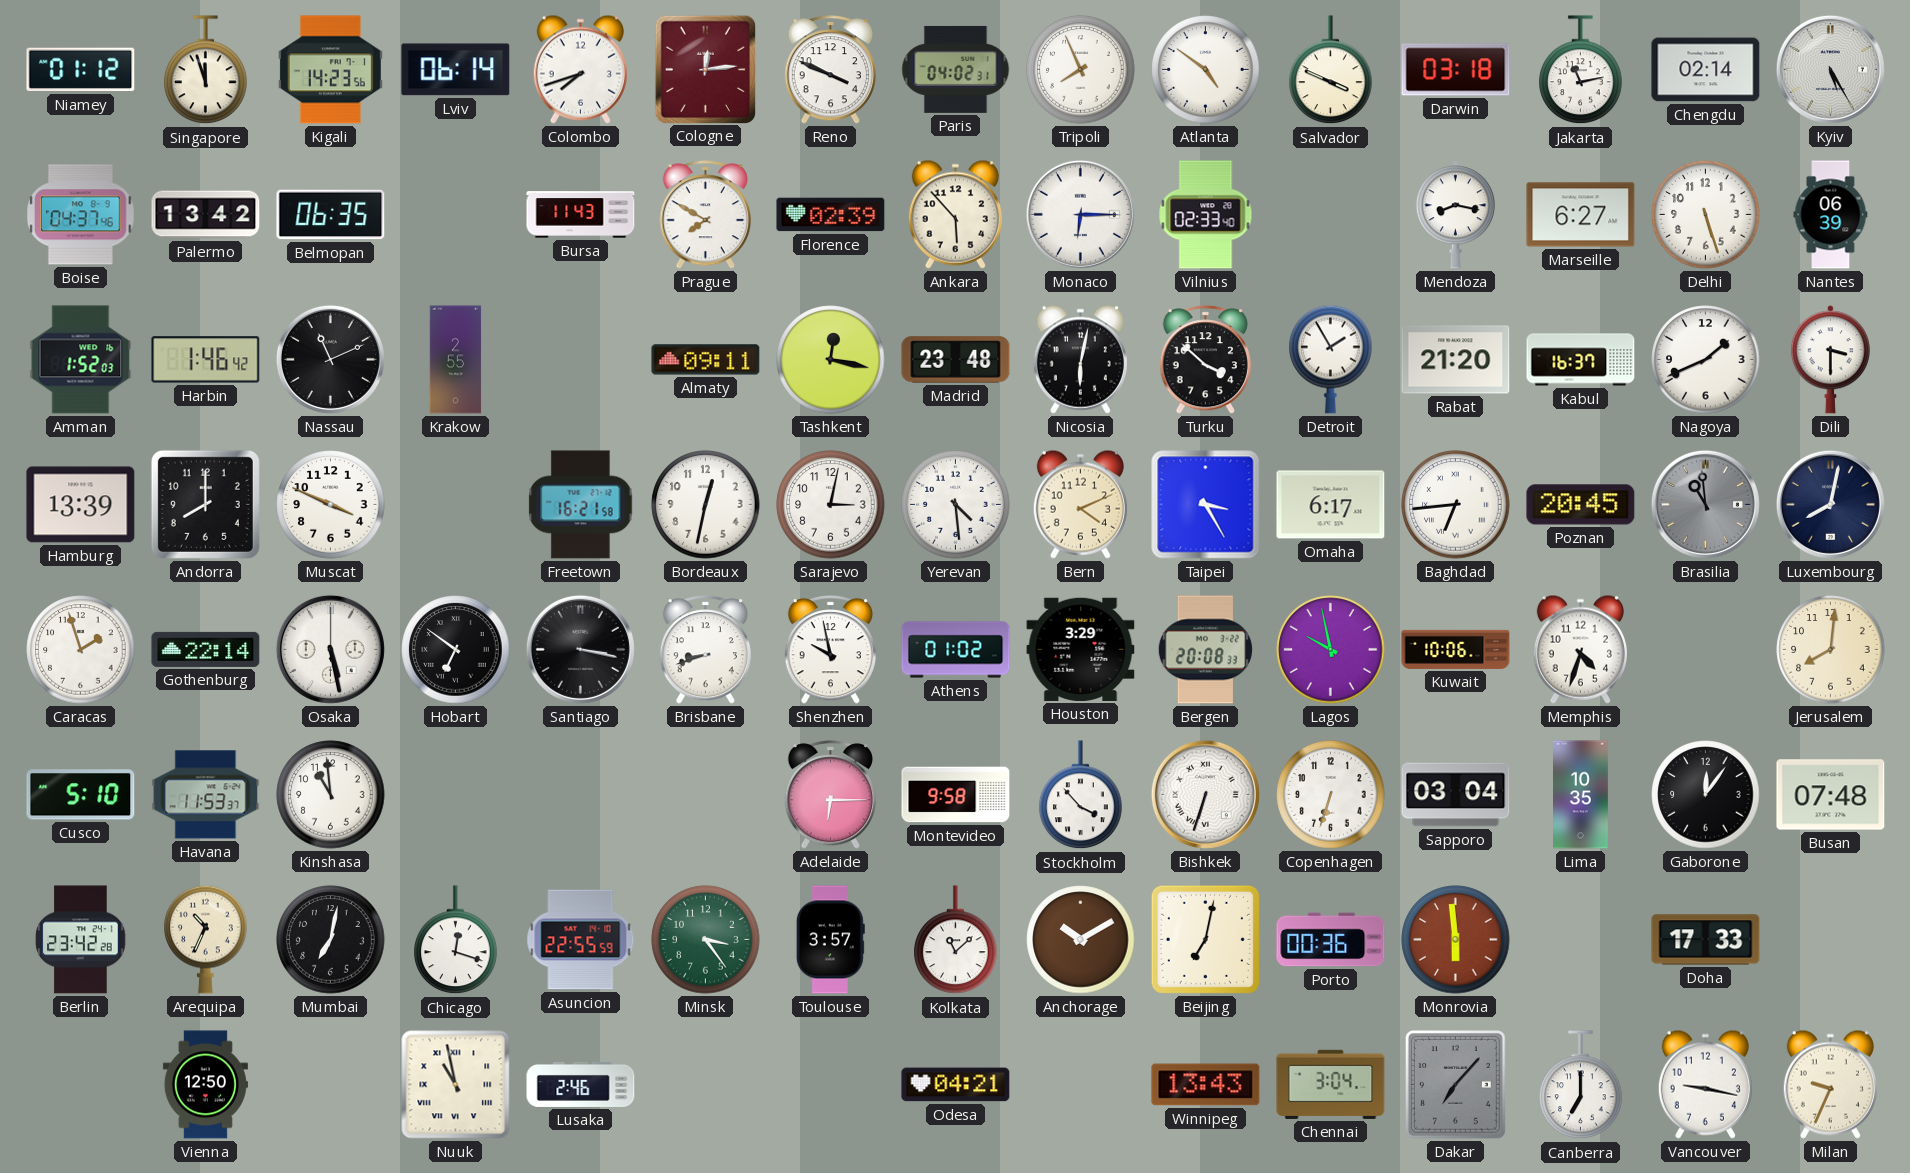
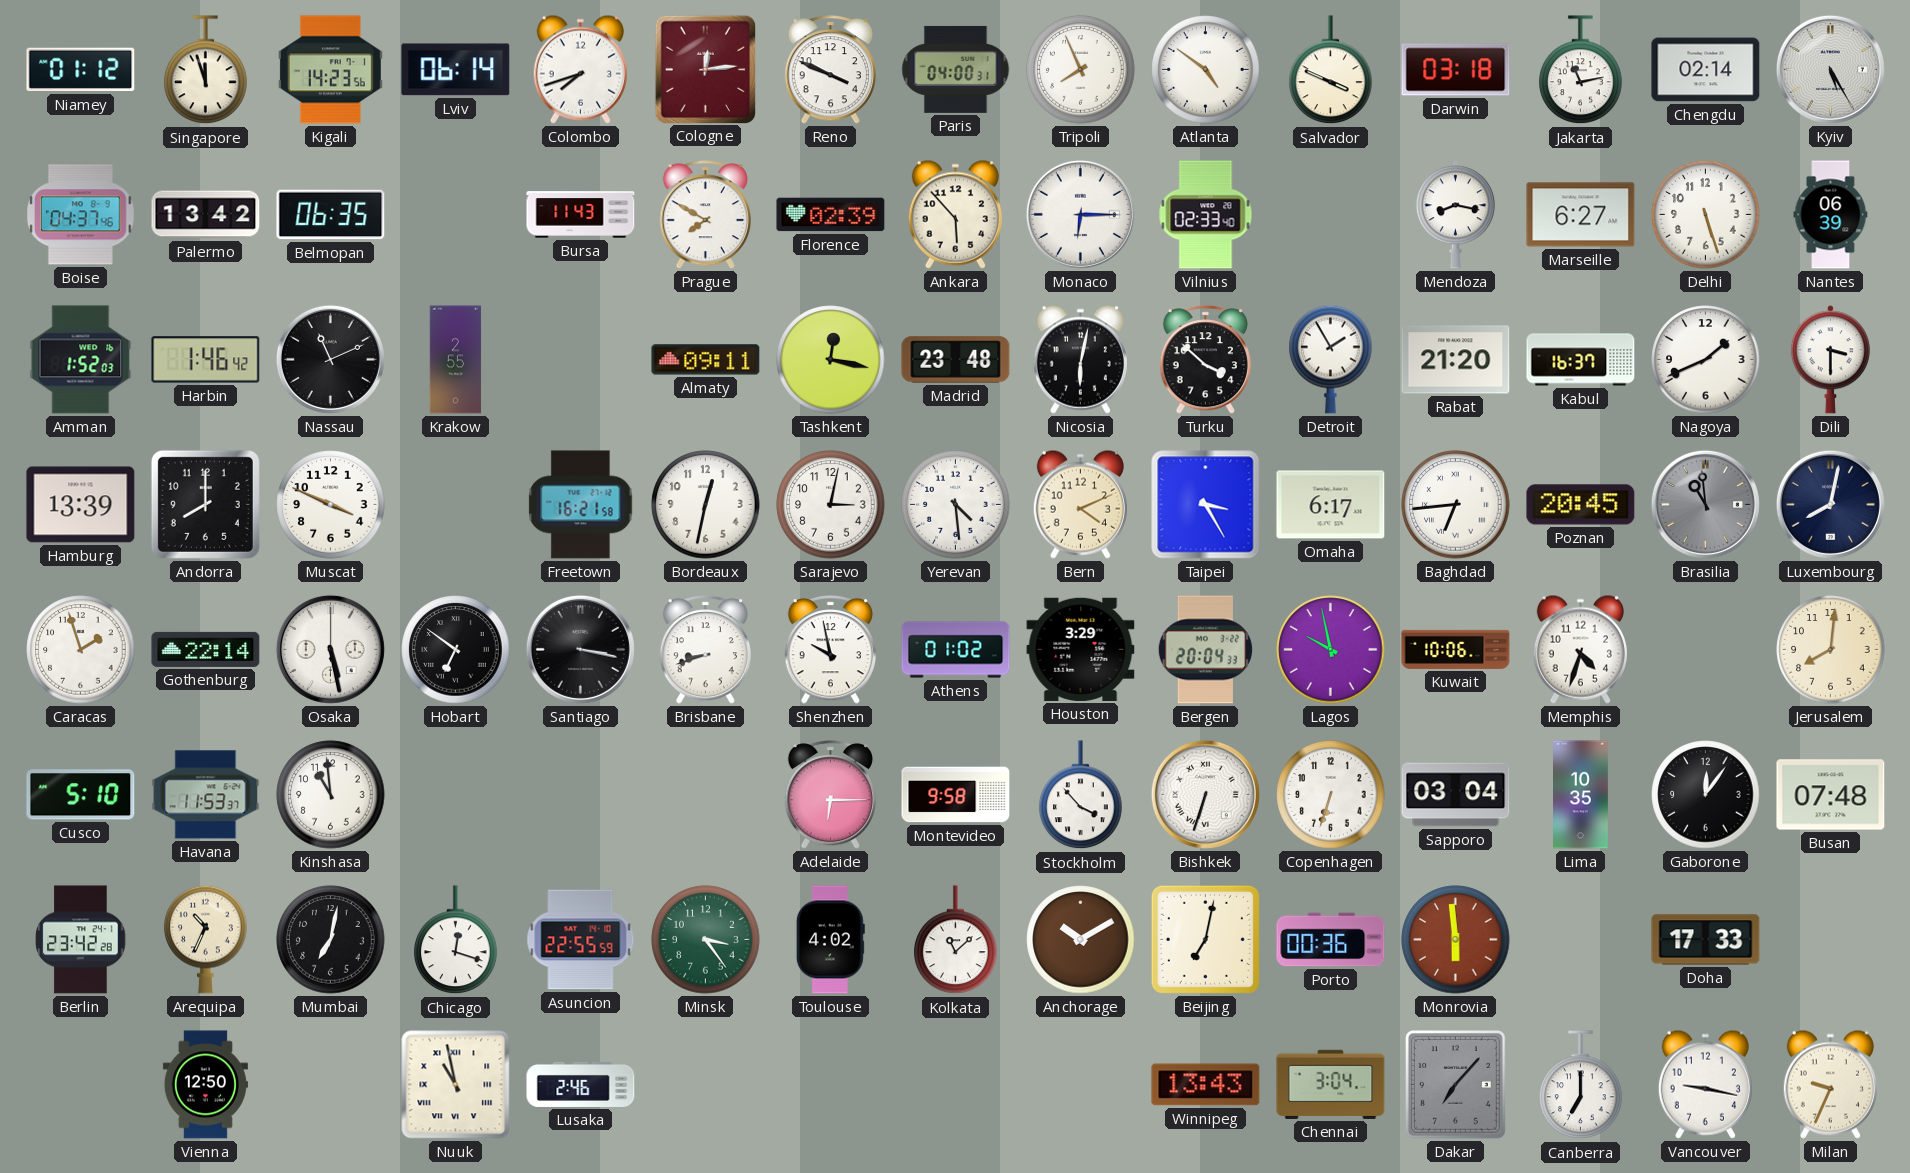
Paris: 04:02 -> 04:00
Bergen: 20:08 -> 20:04
Toulouse: 3:57 -> 4:02
Odesa: 04:21 -> none
